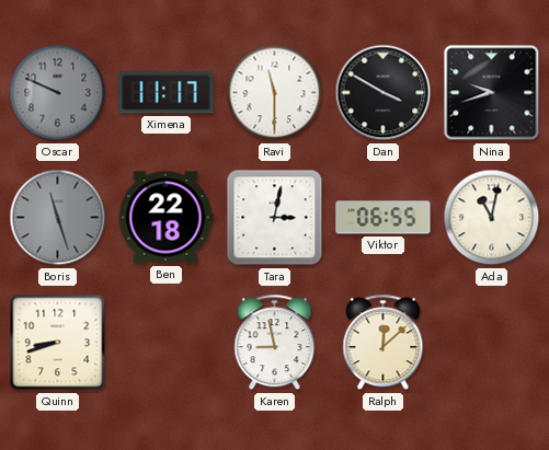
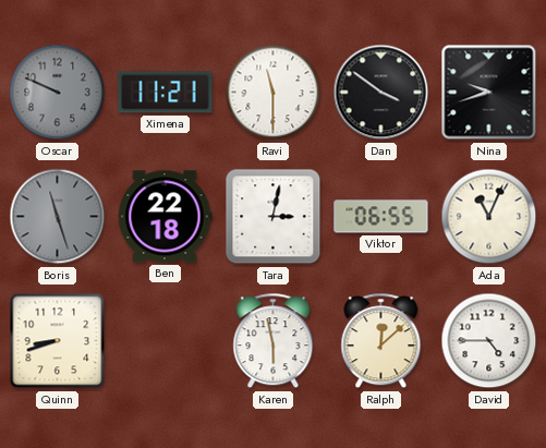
Ximena: 11:17 -> 11:21
Dan: 3:50 -> 3:51
Ada: 11:02 -> 11:04
Karen: 8:58 -> 5:58
David: none -> 4:45
